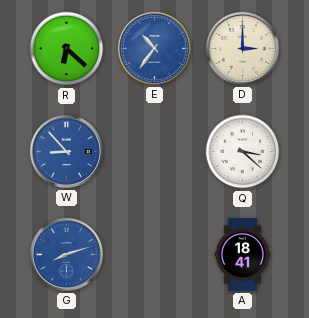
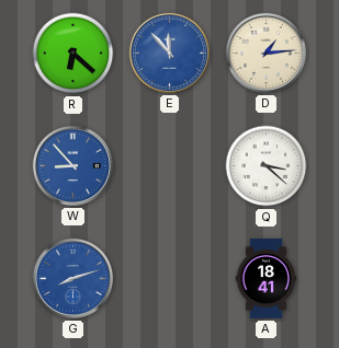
E: 10:36 -> 11:53
D: 3:00 -> 1:14
